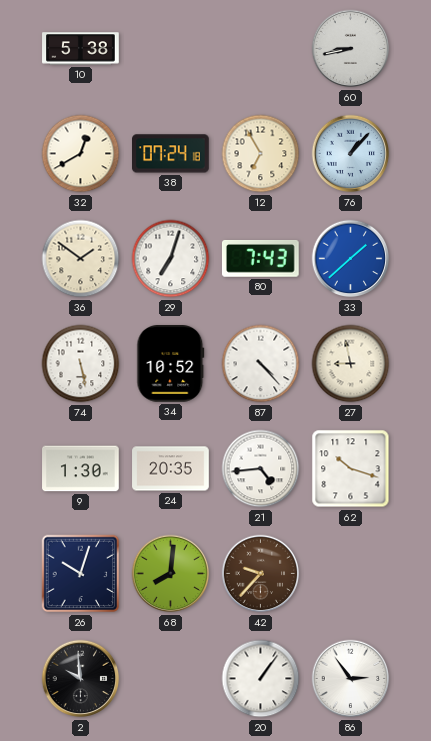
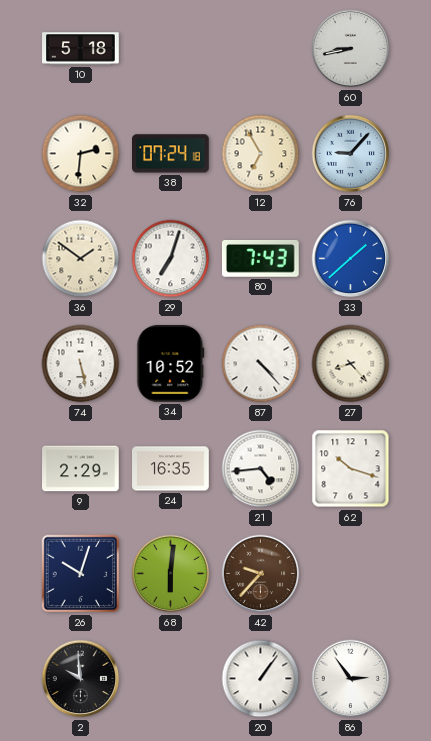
10: 5:38 -> 5:18
32: 12:40 -> 2:31
76: 1:07 -> 9:07
27: 8:58 -> 8:23
9: 1:30 -> 2:29
24: 20:35 -> 16:35
68: 8:01 -> 6:01
